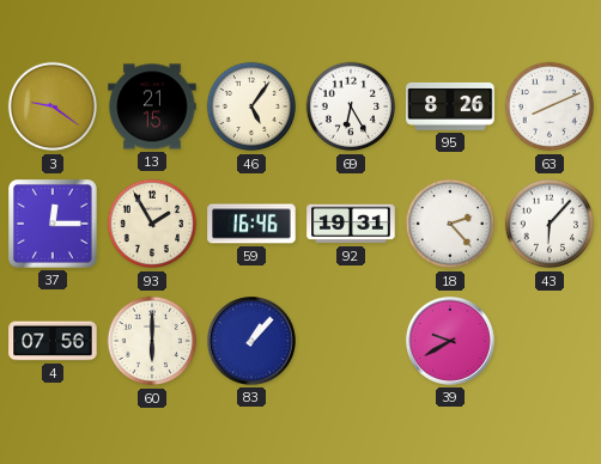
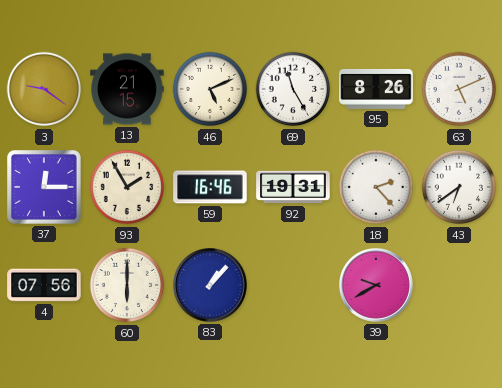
46: 5:06 -> 5:11
69: 6:25 -> 11:25
63: 8:11 -> 5:11
43: 6:07 -> 6:39
